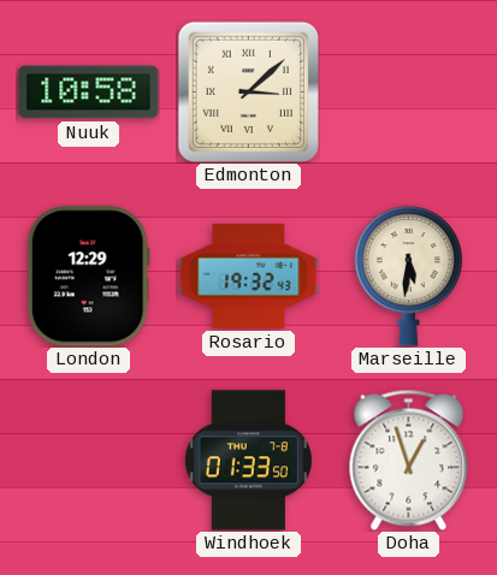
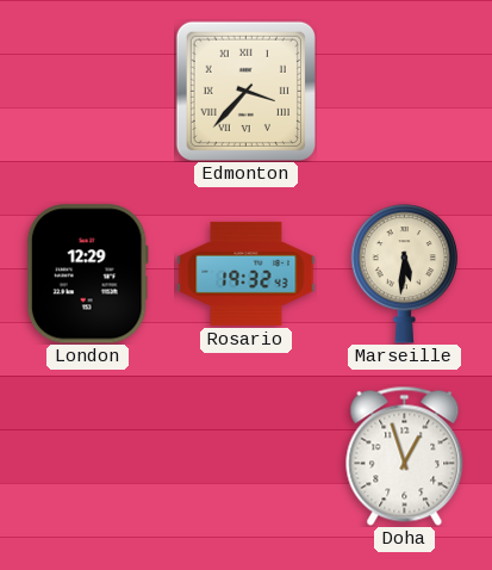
Nuuk: 10:58 -> none
Edmonton: 3:08 -> 3:37
Windhoek: 01:33 -> none
